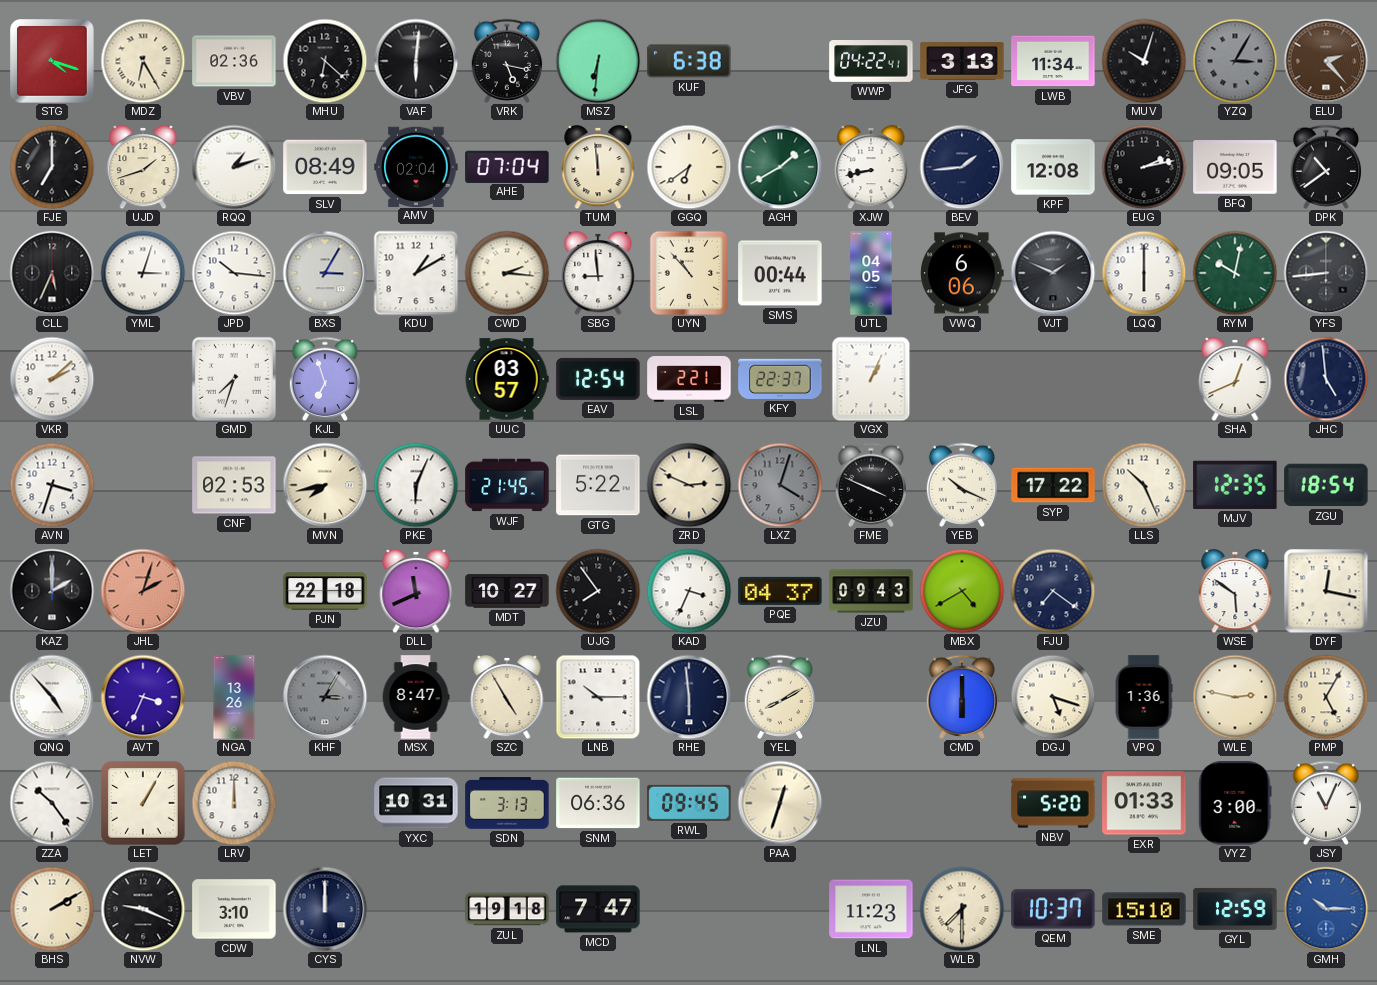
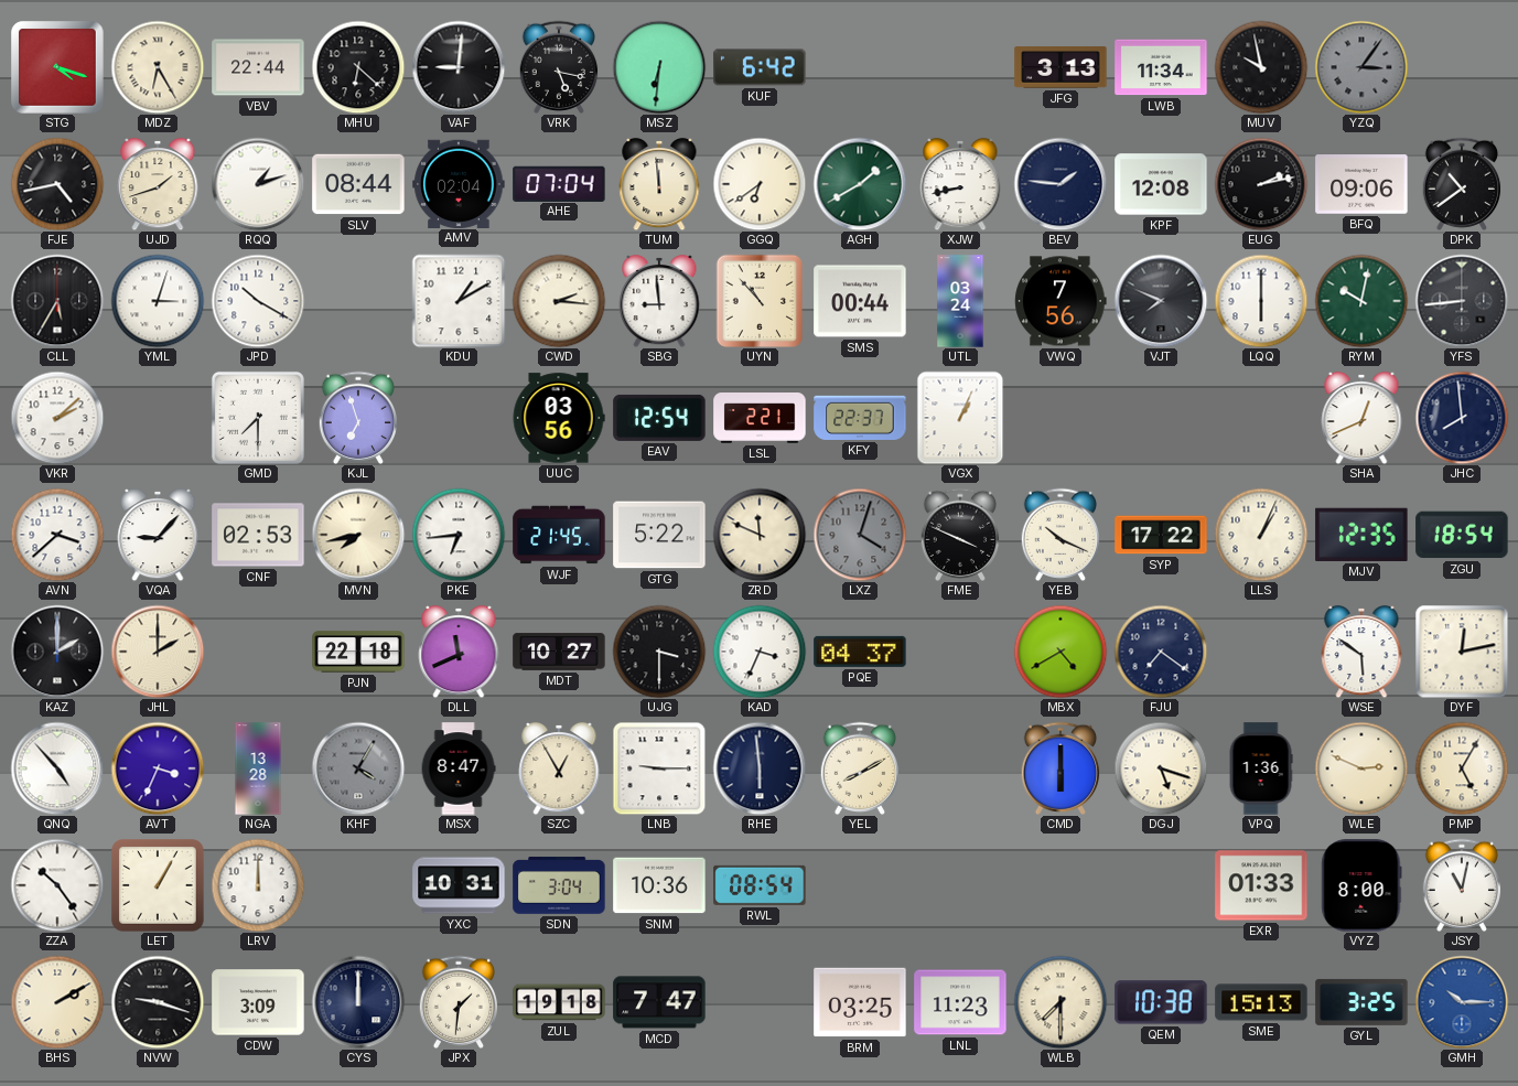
VBV: 02:36 -> 22:44
VAF: 6:01 -> 9:01
KUF: 6:38 -> 6:42
WWP: 04:22 -> none
MUV: 10:03 -> 9:58
YZQ: 3:05 -> 3:06
ELU: 2:23 -> none
FJE: 7:00 -> 4:43
SLV: 08:49 -> 08:44
BEV: 1:44 -> 1:46
BFQ: 09:05 -> 09:06
CLL: 5:34 -> 5:35
JPD: 10:16 -> 10:20
BXS: 3:05 -> none
UTL: 04:05 -> 03:24
VWQ: 6:06 -> 7:56
VJT: 1:49 -> 7:49
GMD: 7:33 -> 7:30
UUC: 03:57 -> 03:56
JHC: 4:59 -> 7:59
AVN: 3:33 -> 3:38
VQA: none -> 9:07
PKE: 6:04 -> 6:44
ZRD: 2:49 -> 11:49
LLS: 10:26 -> 1:04
JHL: 2:03 -> 2:00
JHL dial: salmon -> cream
UJG: 7:54 -> 3:30
JZU: 09:43 -> none
DYF: 12:17 -> 12:13
NGA: 13:26 -> 13:28
KHF: 3:05 -> 4:05
SZC: 4:55 -> 12:55
LNB: 10:15 -> 9:15
WLE: 2:47 -> 2:49
SDN: 3:13 -> 3:04
SNM: 06:36 -> 10:36
RWL: 09:45 -> 08:54
PAA: 12:33 -> none
NBV: 5:20 -> none
VYZ: 3:00 -> 8:00
JSY: 11:04 -> 11:02
NVW: 9:19 -> 9:18
CDW: 3:10 -> 3:09
JPX: none -> 1:31
BRM: none -> 03:25
QEM: 10:37 -> 10:38
SME: 15:10 -> 15:13
GYL: 12:59 -> 3:25
